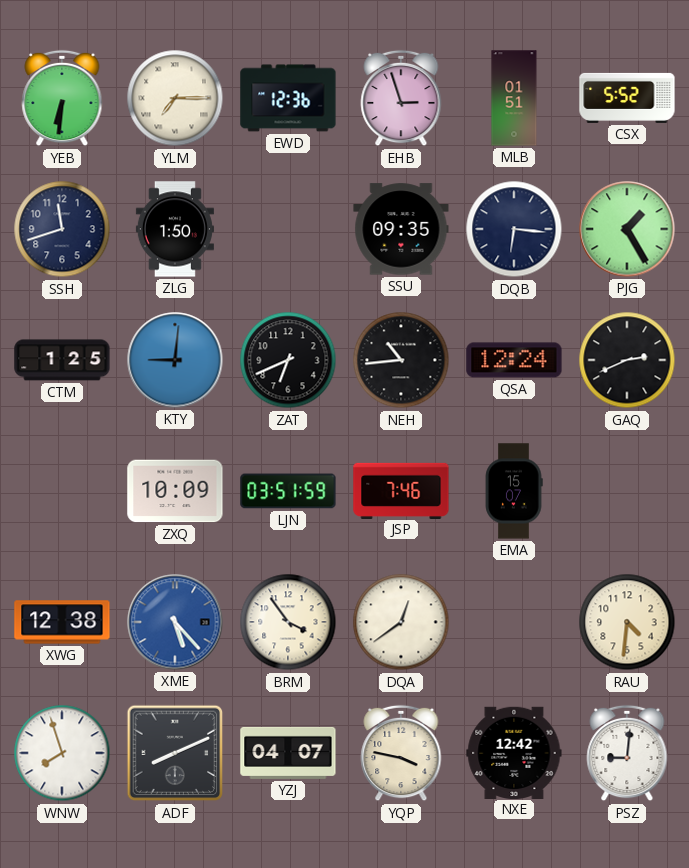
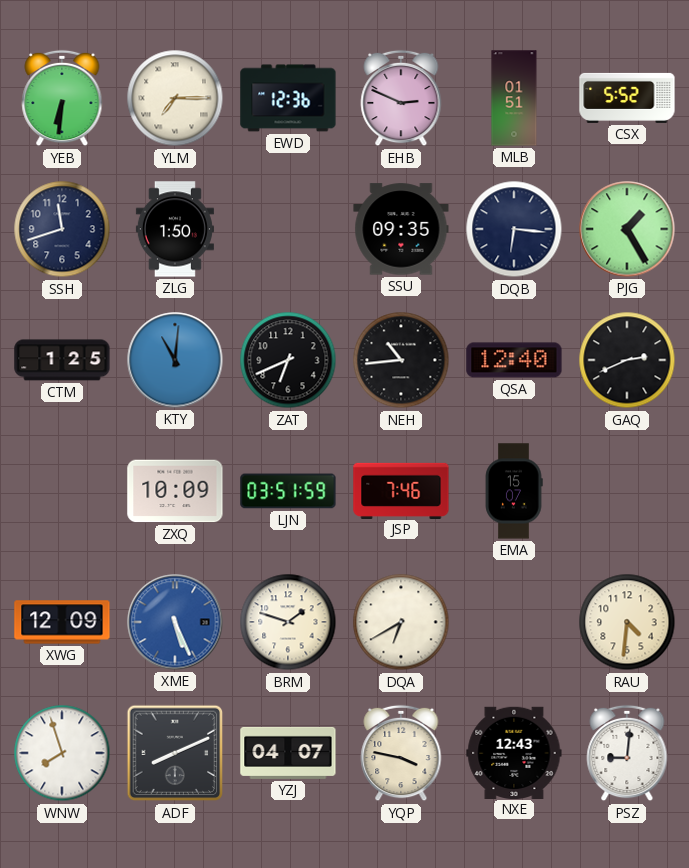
EHB: 2:57 -> 2:49
KTY: 9:01 -> 11:01
QSA: 12:24 -> 12:40
XWG: 12:38 -> 12:09
XME: 5:23 -> 5:26
BRM: 3:54 -> 1:48
DQA: 12:39 -> 6:40
NXE: 12:42 -> 12:43
